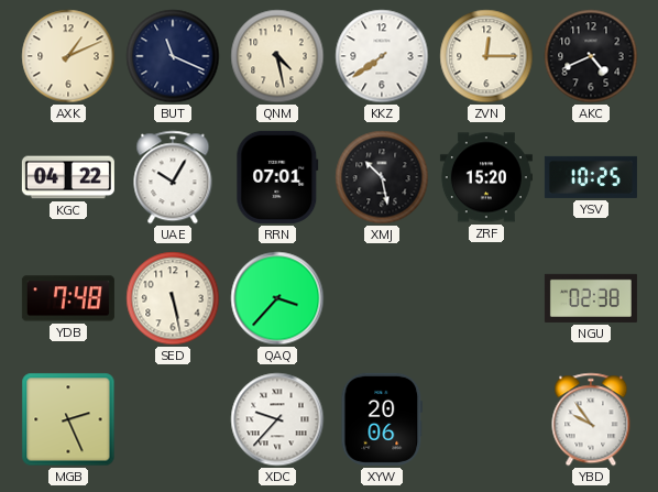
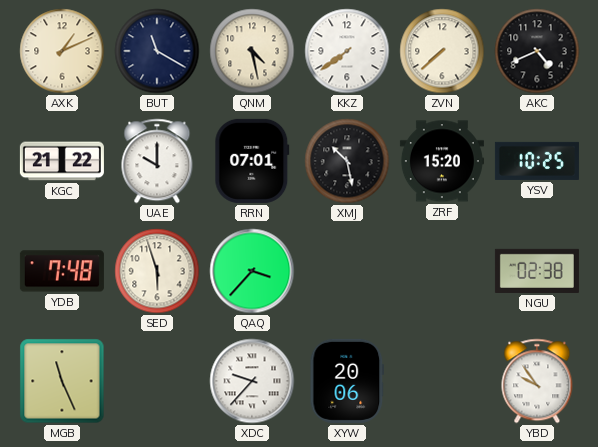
BUT: 11:19 -> 11:20
ZVN: 12:15 -> 7:38
KGC: 04:22 -> 21:22
UAE: 10:05 -> 10:00
SED: 5:28 -> 5:57
MGB: 2:26 -> 11:26
